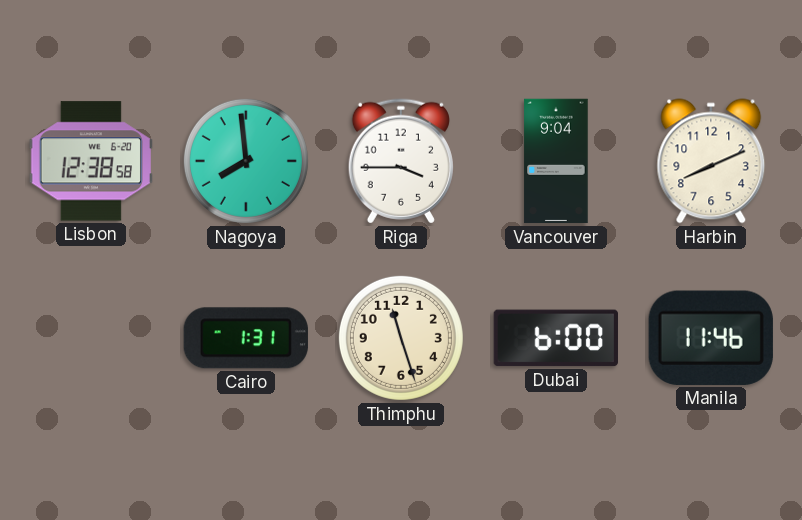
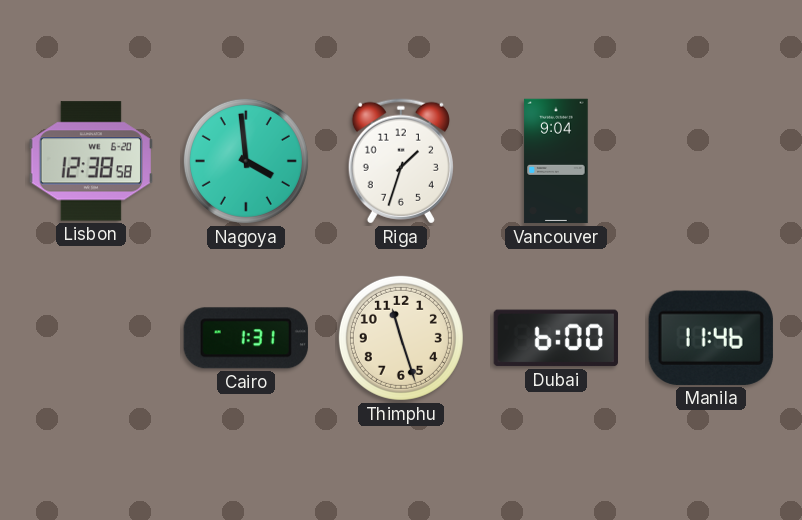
Nagoya: 7:59 -> 3:59
Riga: 3:45 -> 1:33
Harbin: 8:11 -> none
